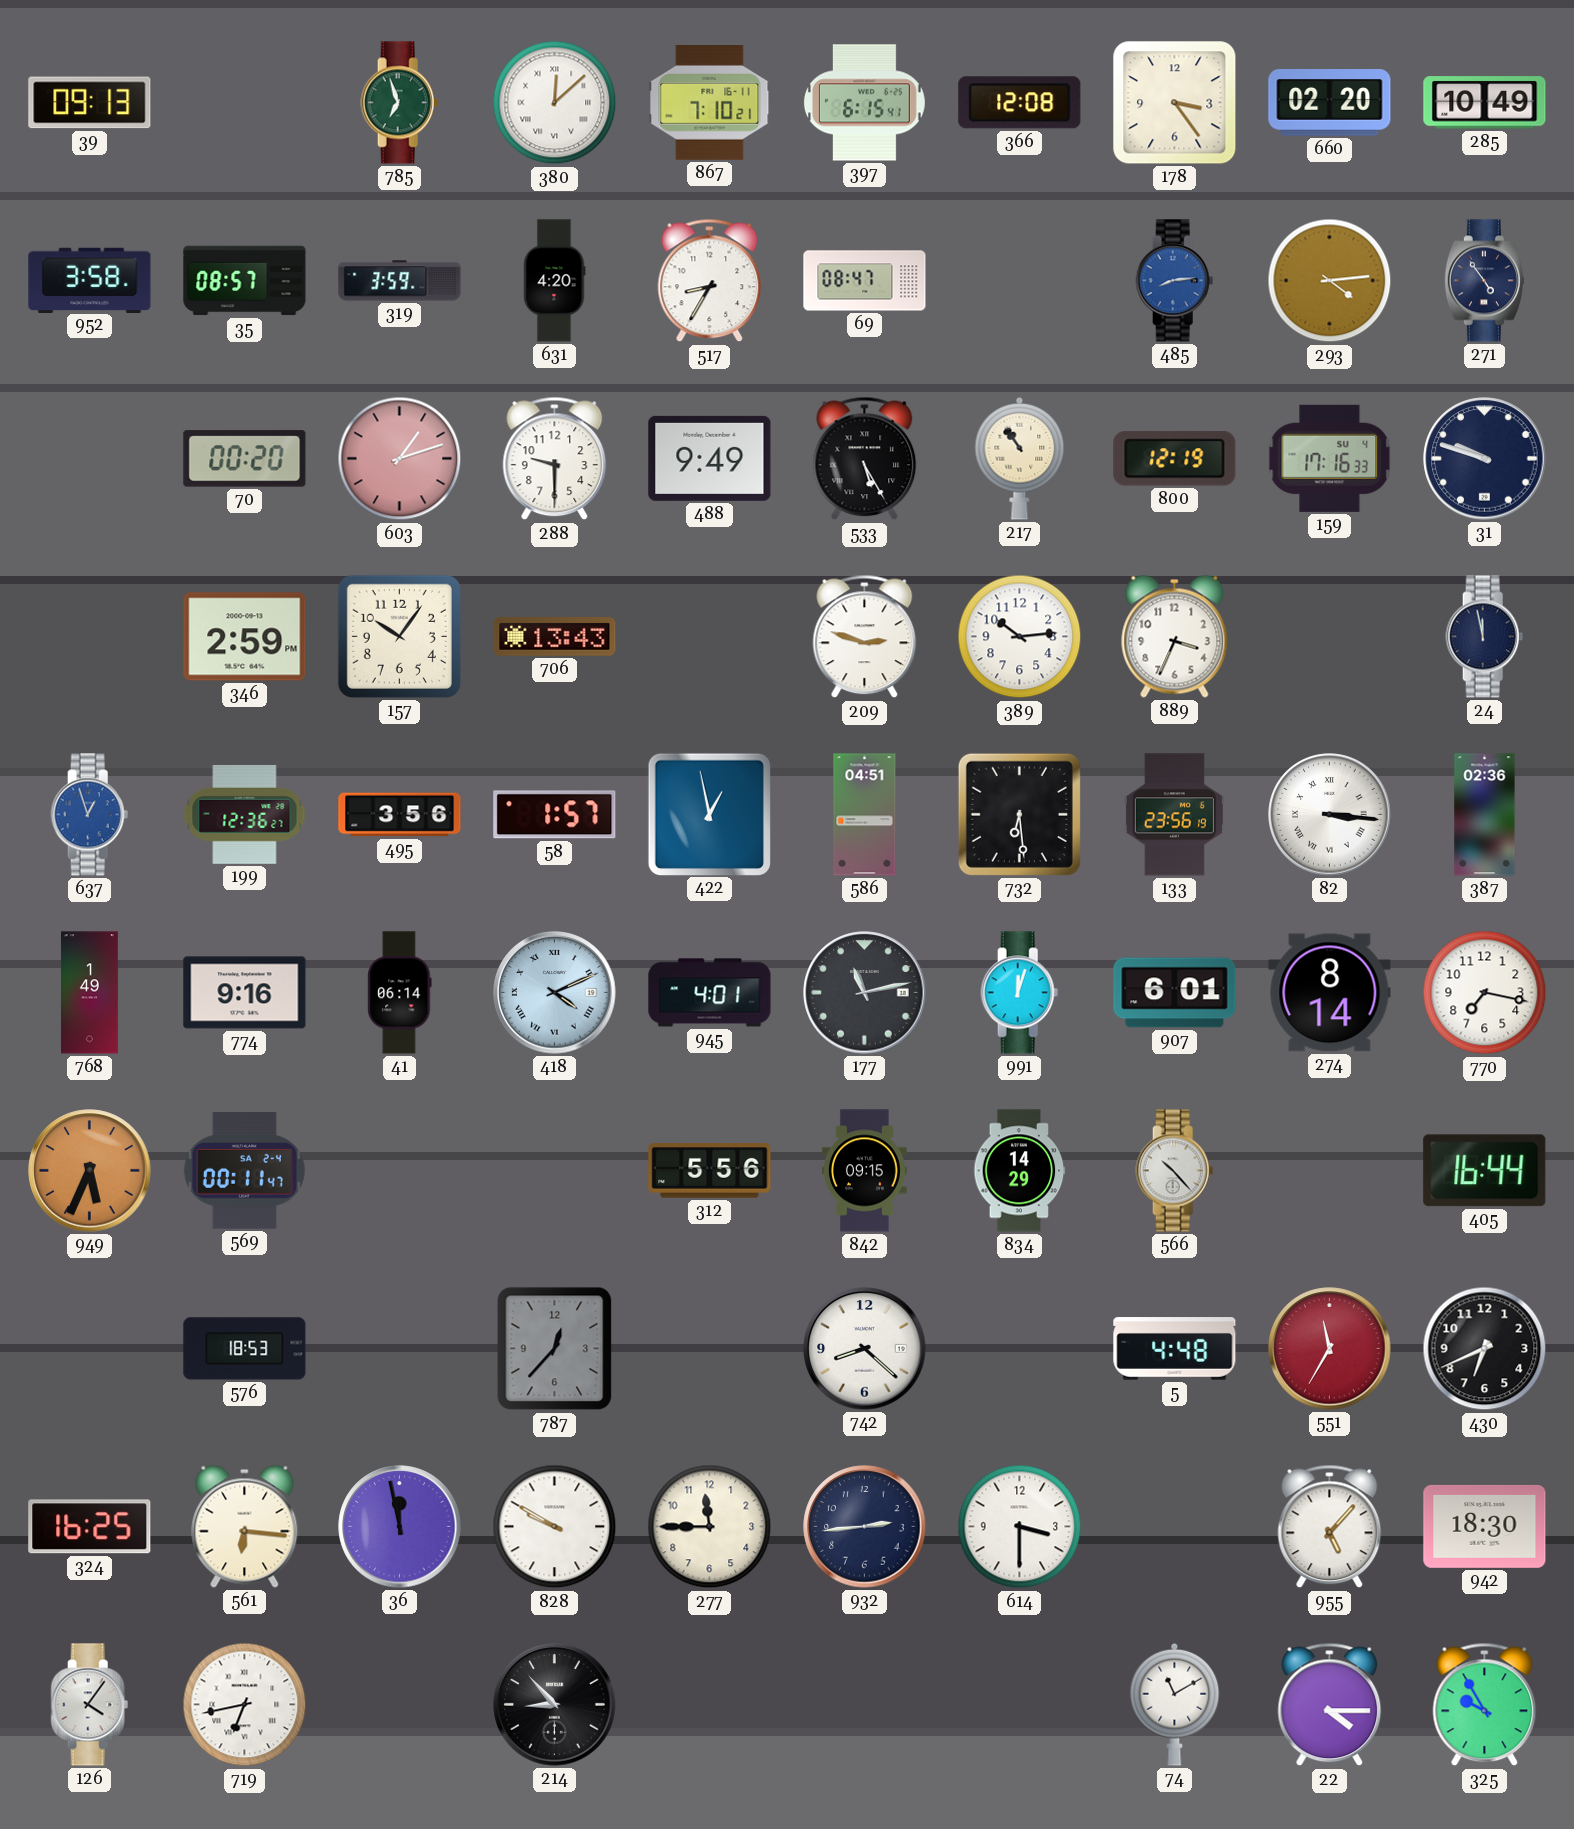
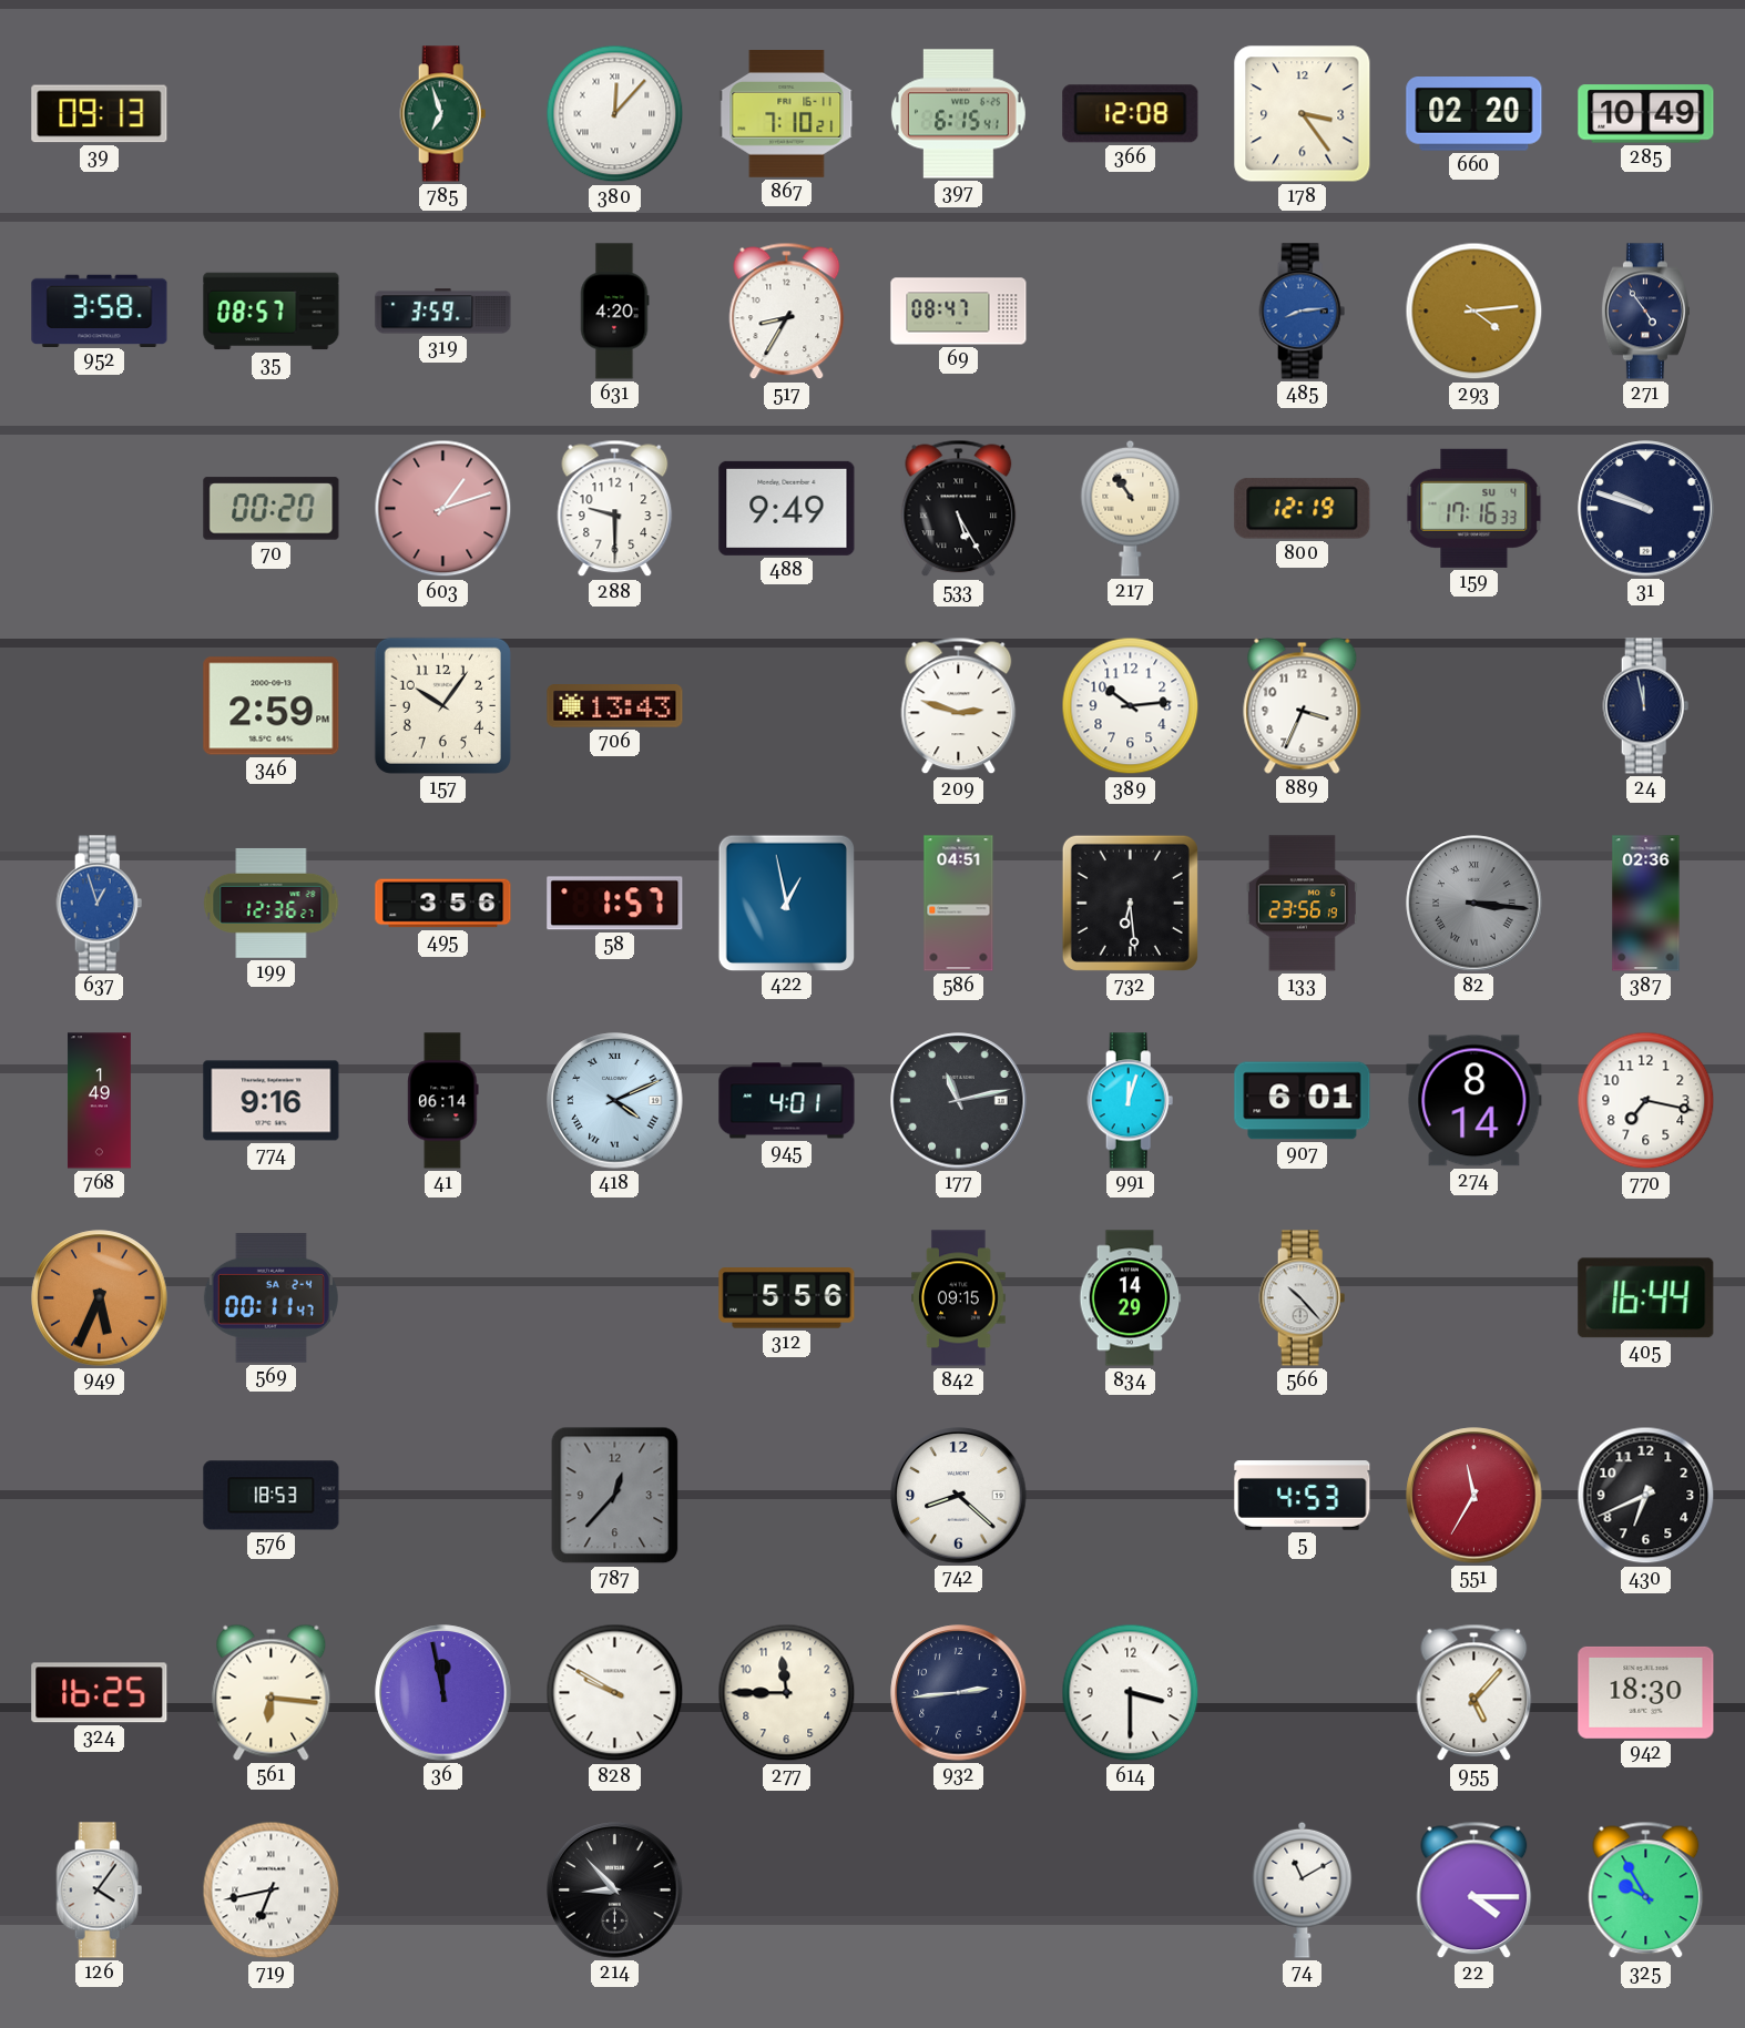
380: 12:08 -> 12:07
82 dial: white -> grey
5: 4:48 -> 4:53
